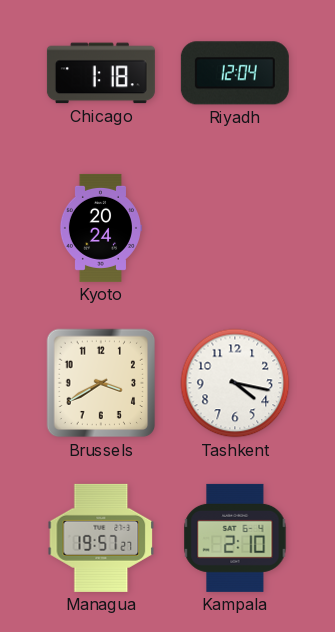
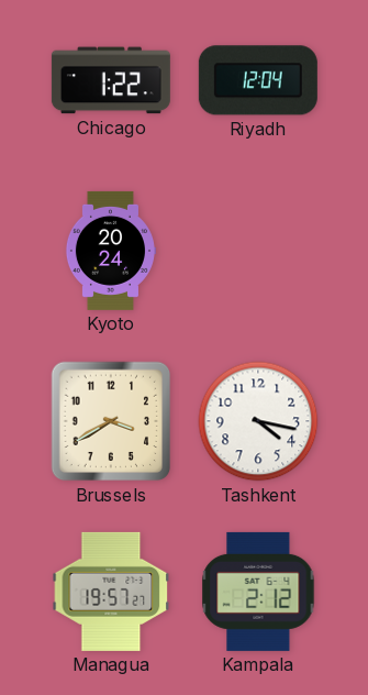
Chicago: 1:18 -> 1:22
Kampala: 2:10 -> 2:12
